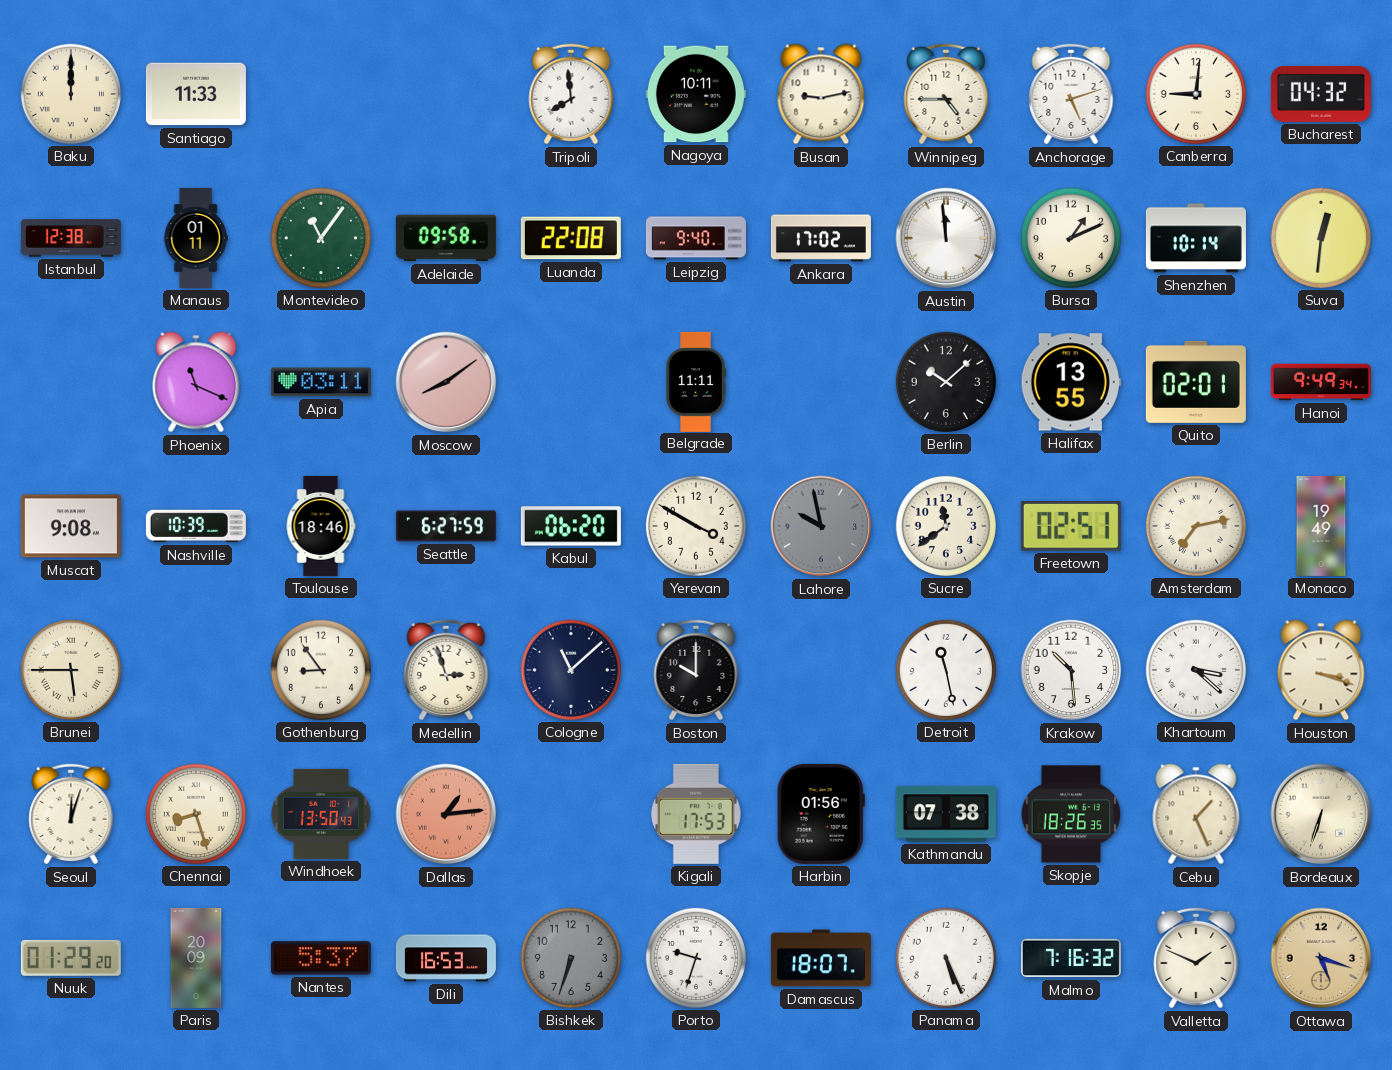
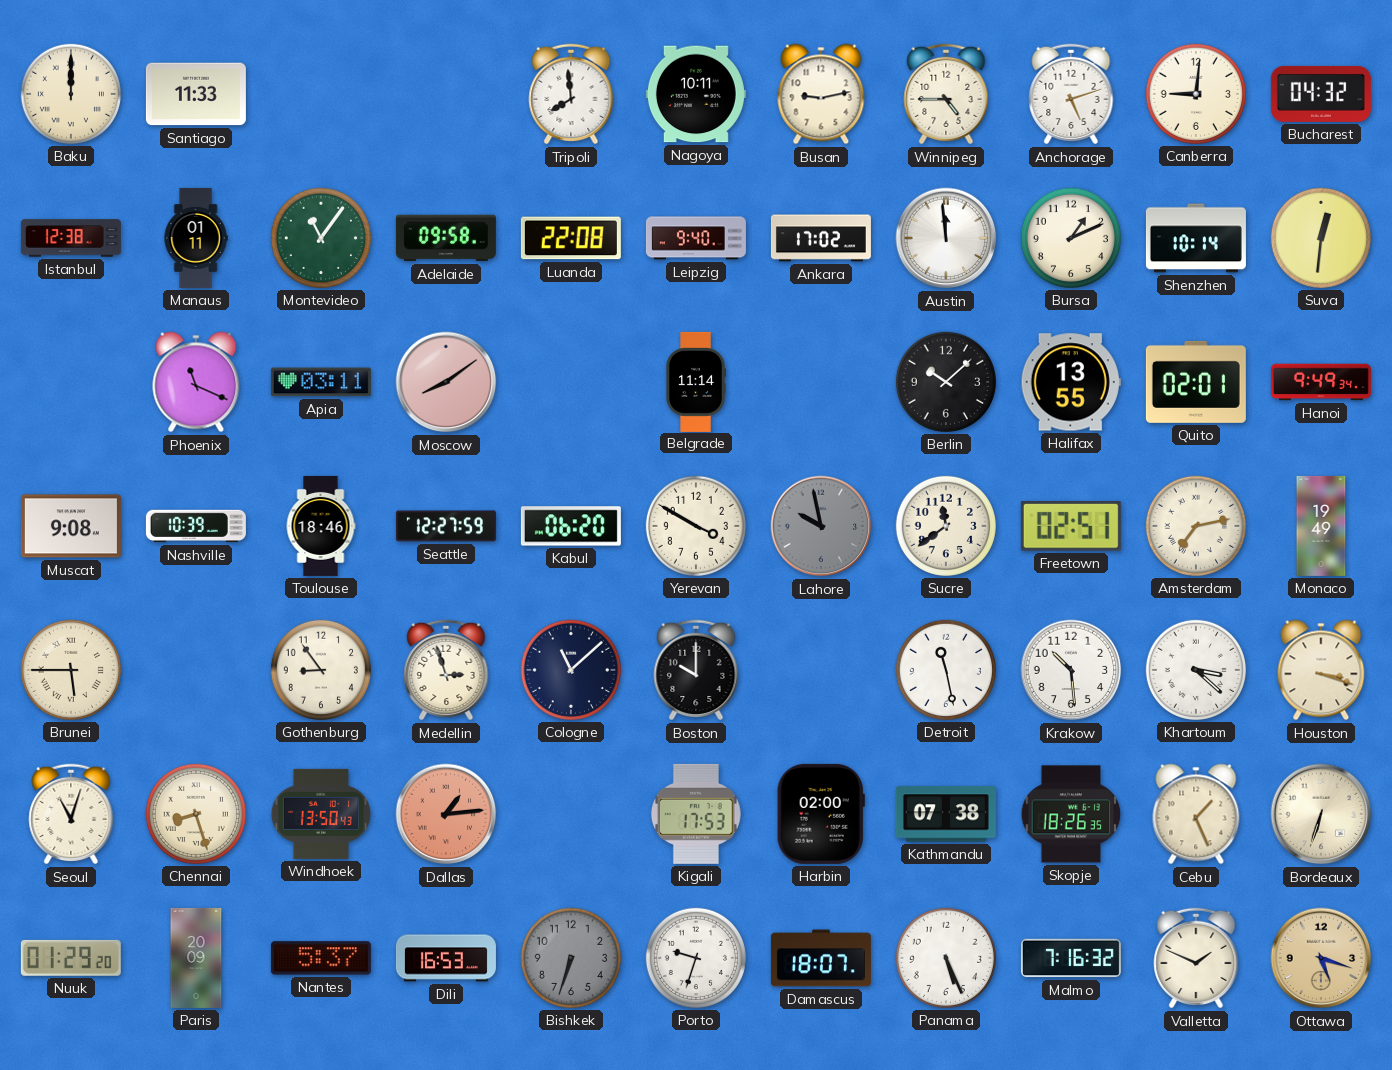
Belgrade: 11:11 -> 11:14
Seattle: 6:27 -> 12:27
Seoul: 12:03 -> 11:03
Harbin: 01:56 -> 02:00
